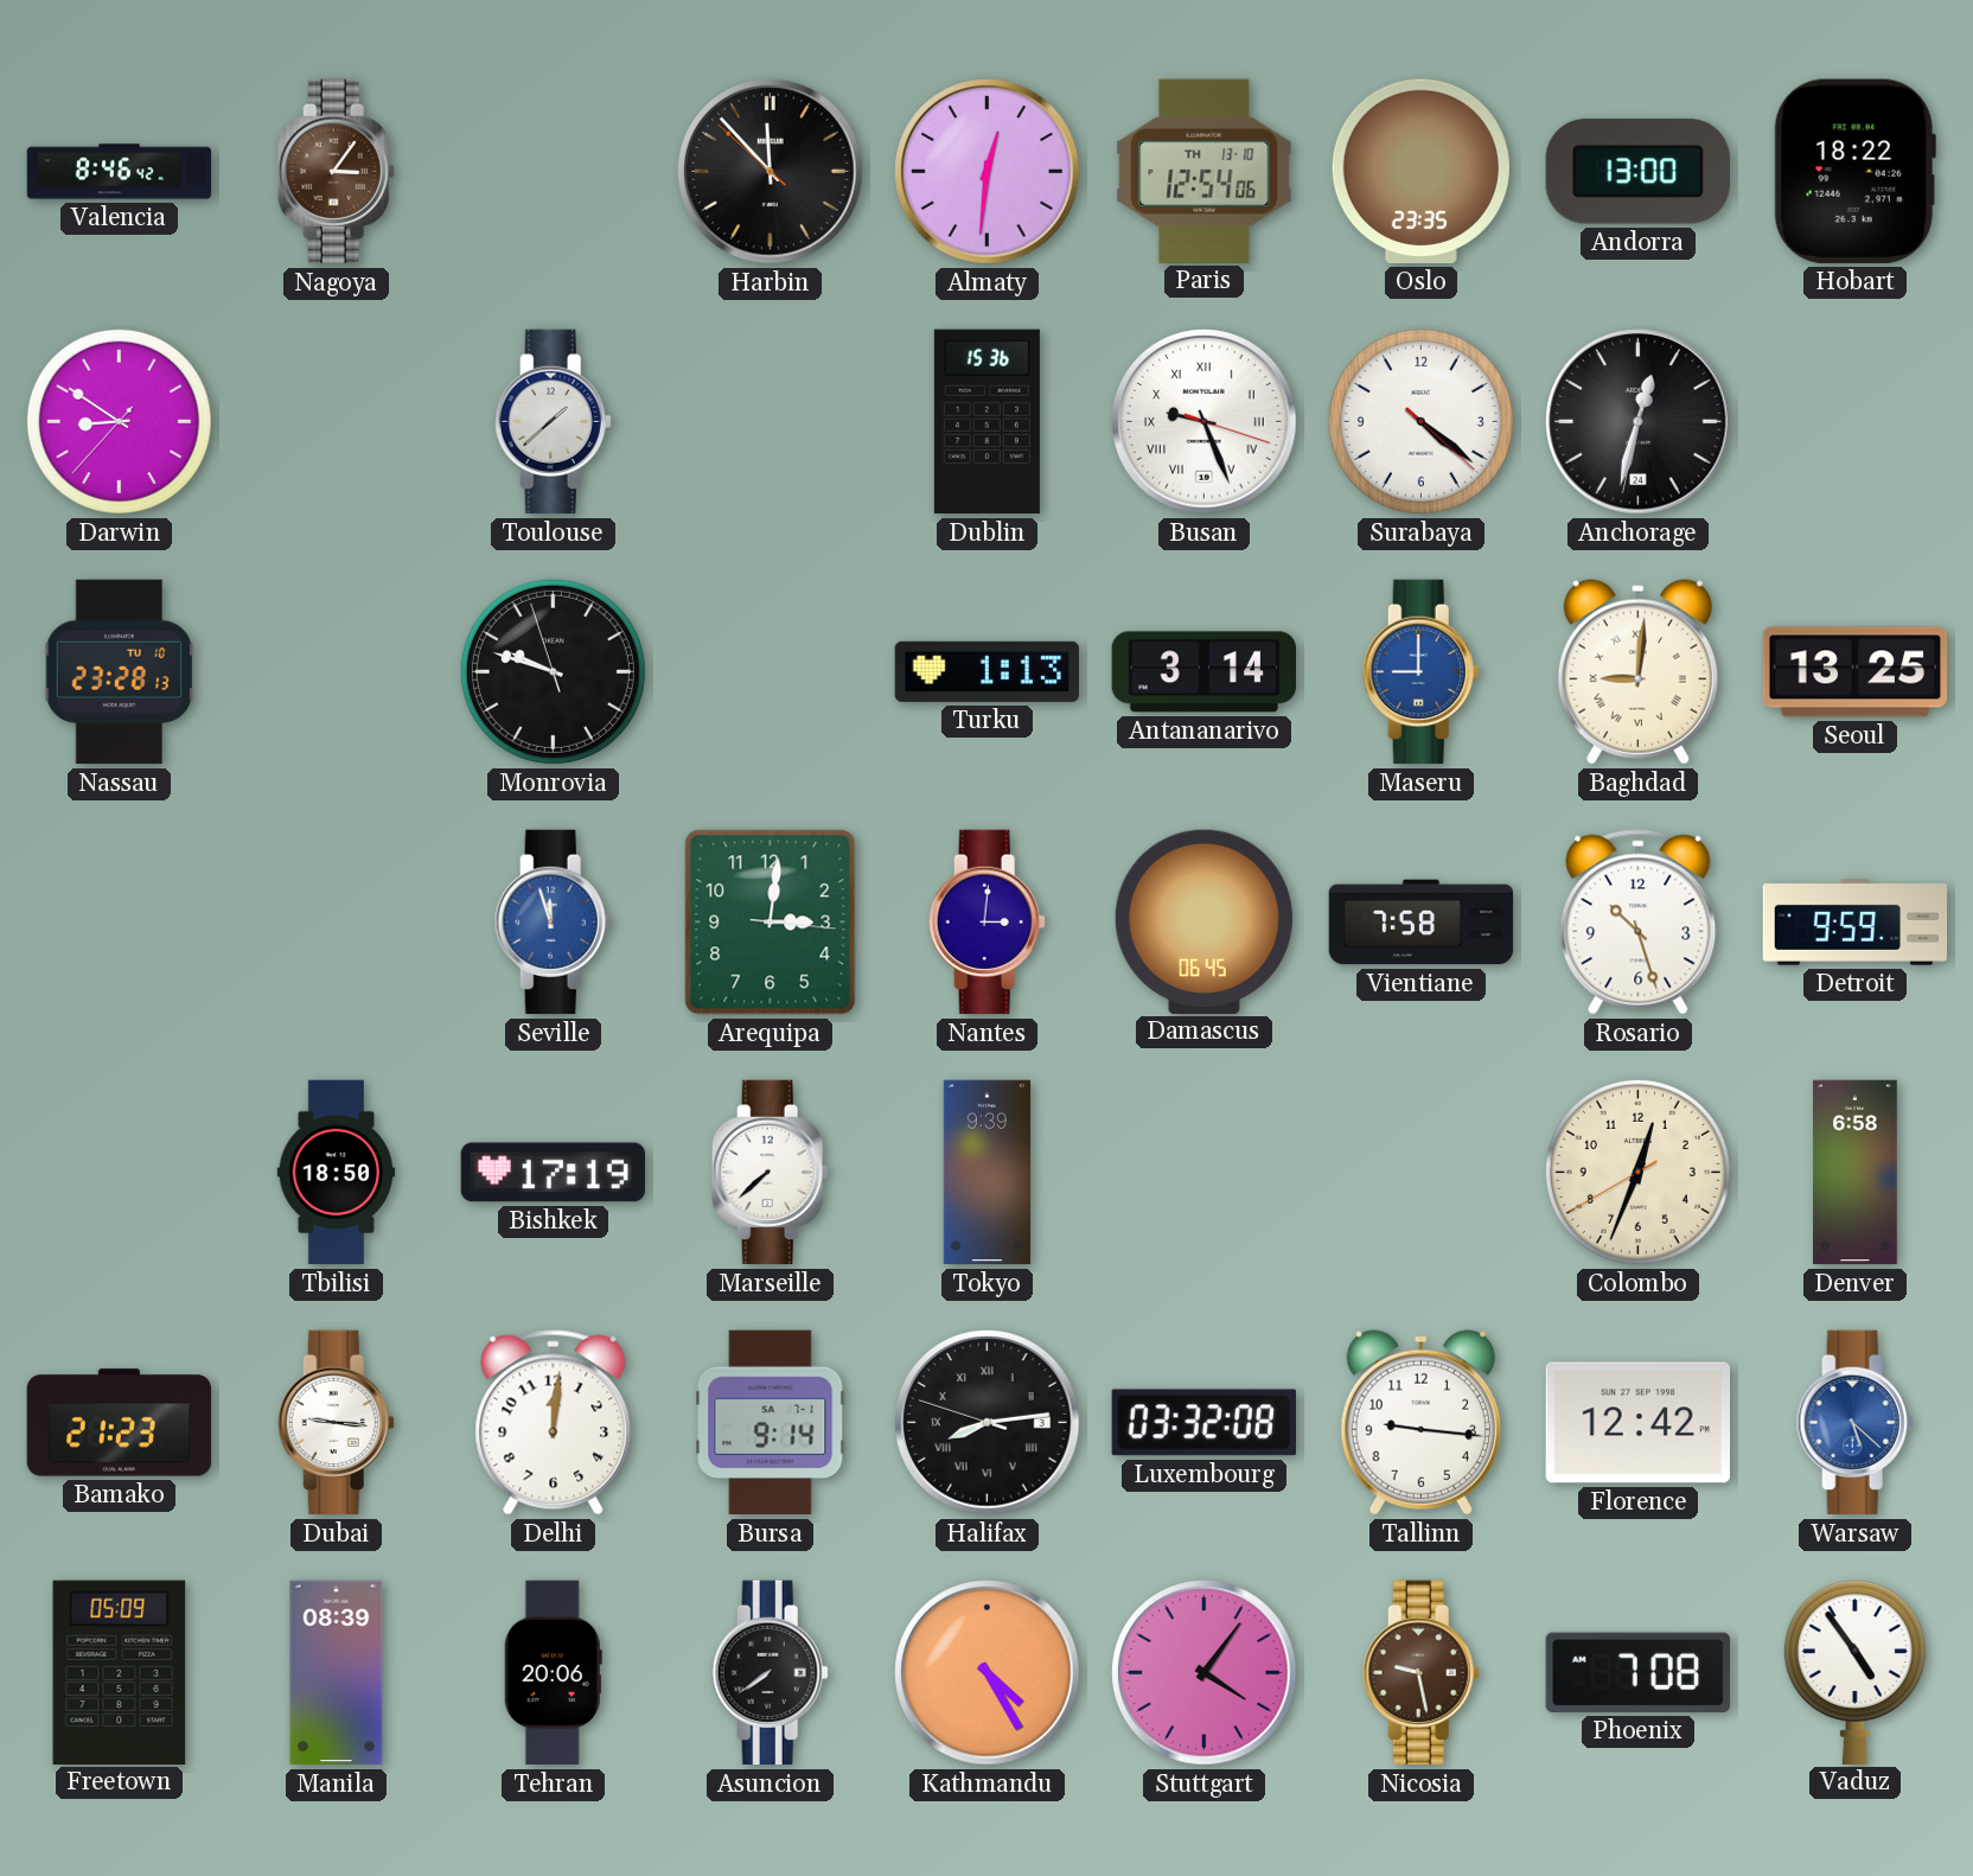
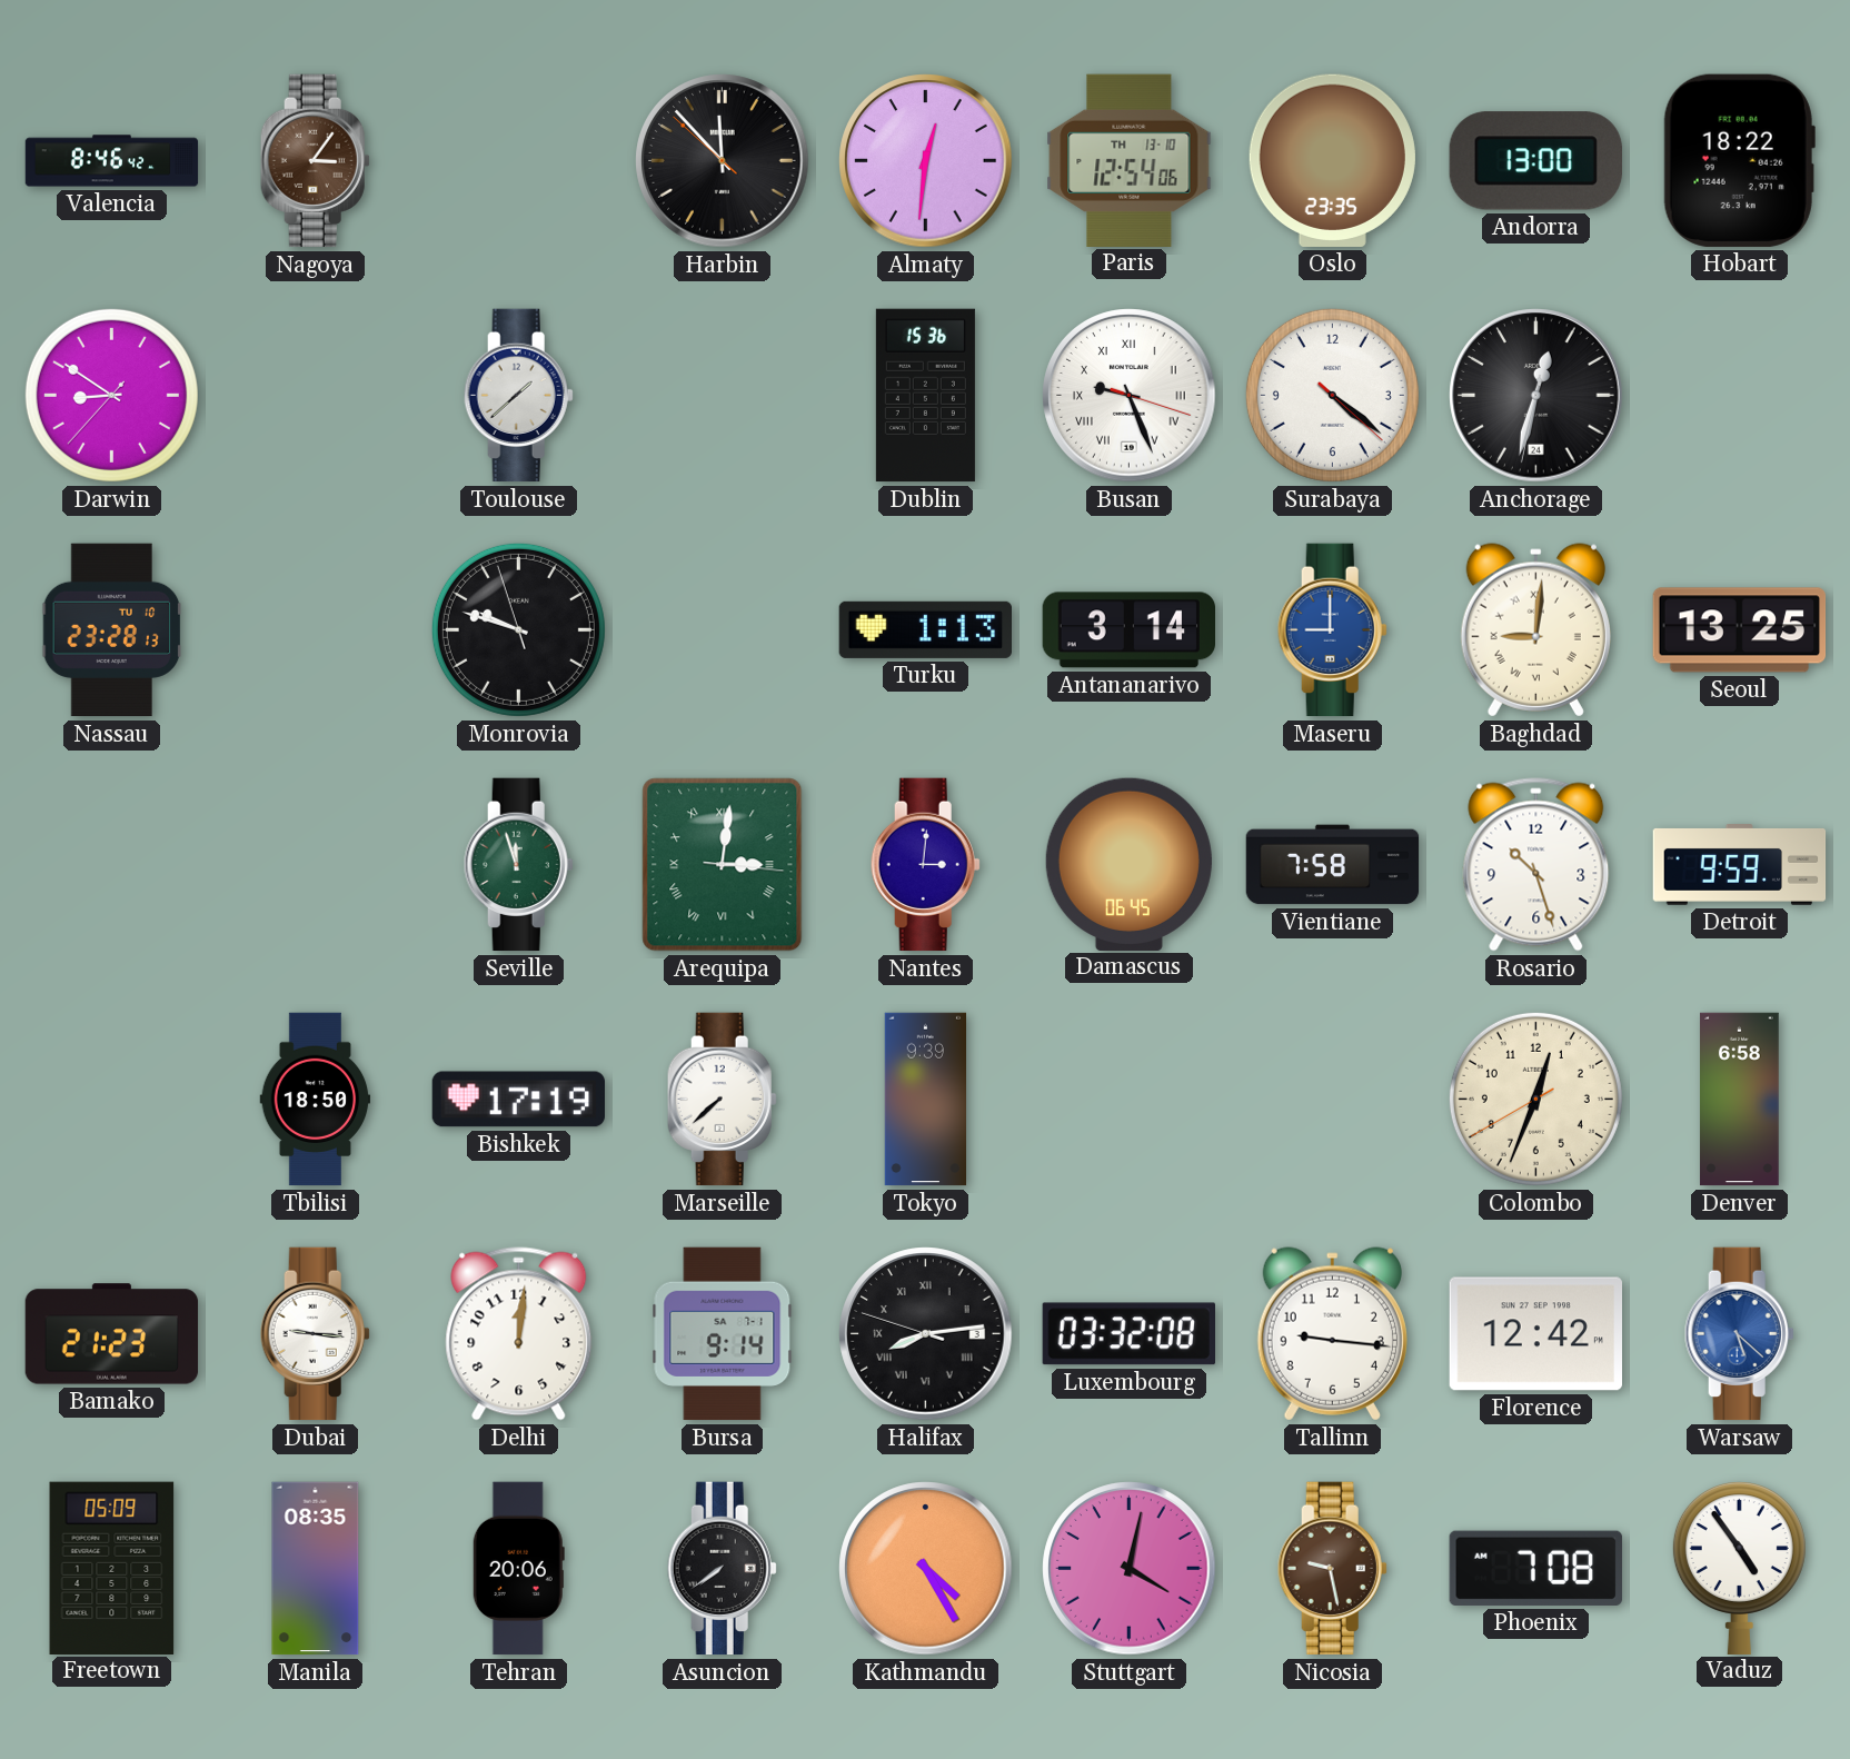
Seville dial: blue -> green
Arequipa numerals: Arabic -> Roman
Manila: 08:39 -> 08:35
Stuttgart: 4:06 -> 4:02
